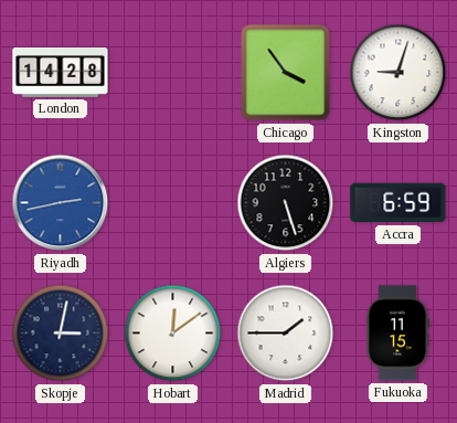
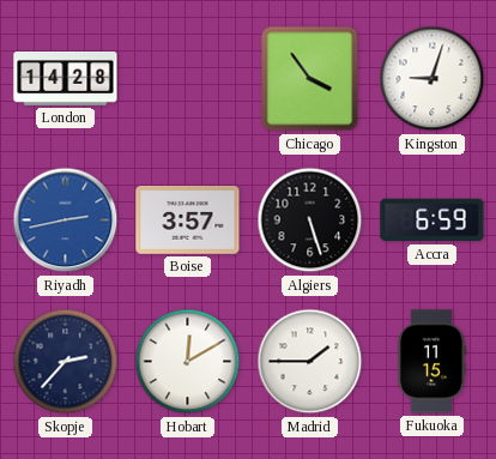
Boise: none -> 3:57
Skopje: 3:02 -> 2:37
Hobart: 12:09 -> 12:10
